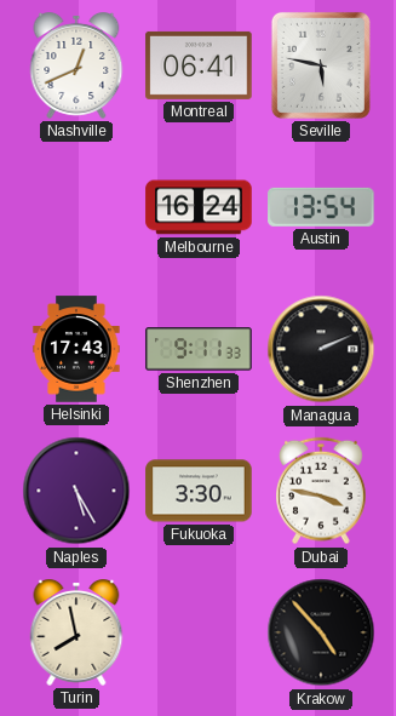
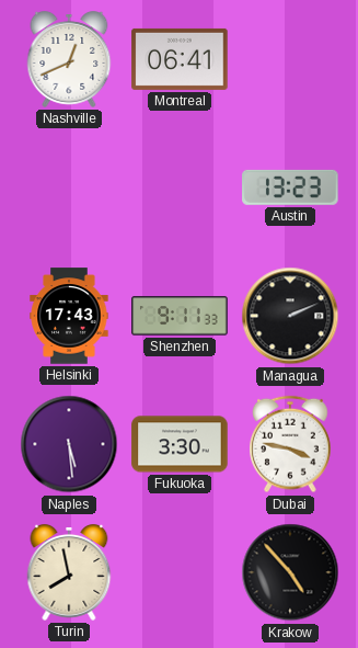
Seville: 5:47 -> none
Melbourne: 16:24 -> none
Austin: 13:54 -> 13:23
Naples: 5:25 -> 5:29
